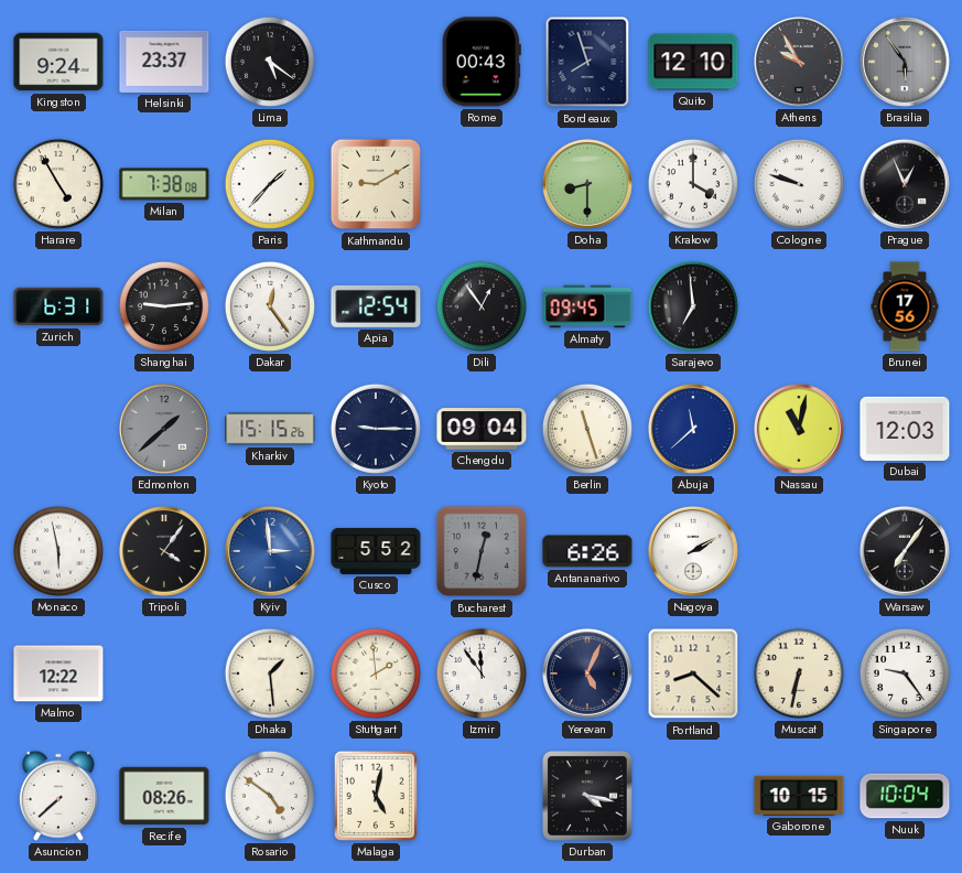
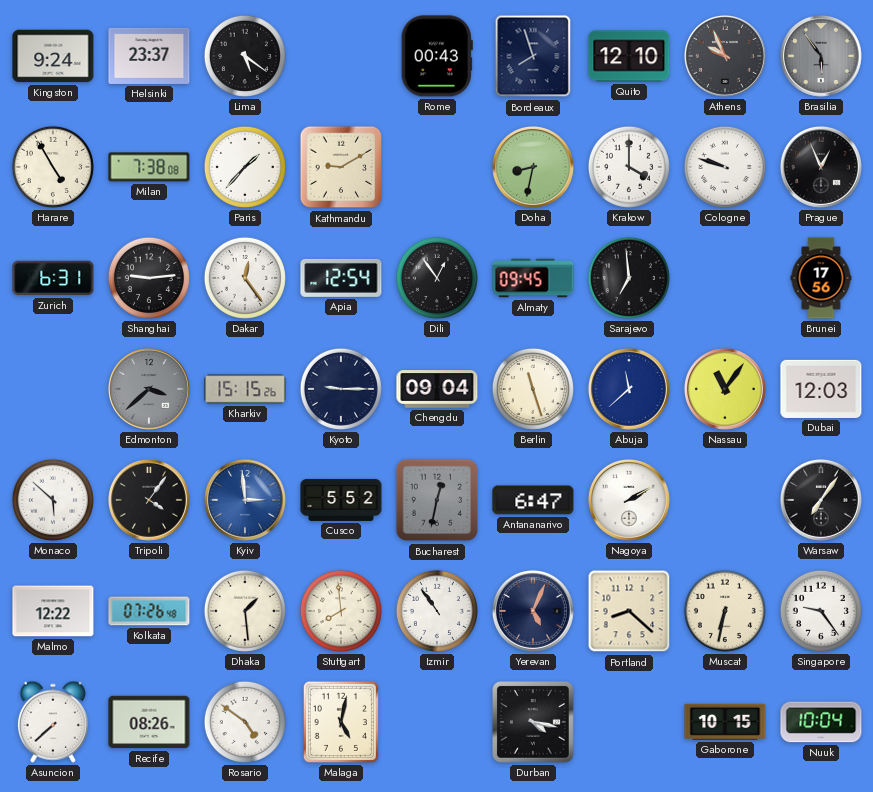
Athens: 9:55 -> 9:56
Doha: 8:30 -> 8:32
Edmonton: 1:38 -> 3:38
Nassau: 11:02 -> 11:06
Monaco: 5:58 -> 5:52
Antananarivo: 6:26 -> 6:47
Kolkata: none -> 07:26
Stuttgart: 1:59 -> 7:59
Izmir: 11:54 -> 10:54
